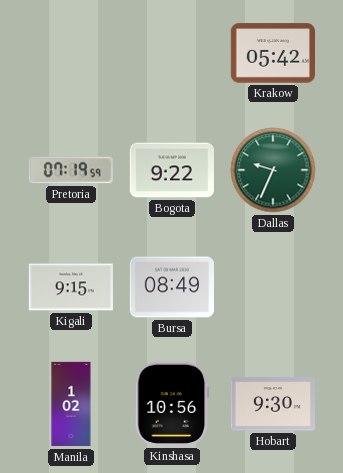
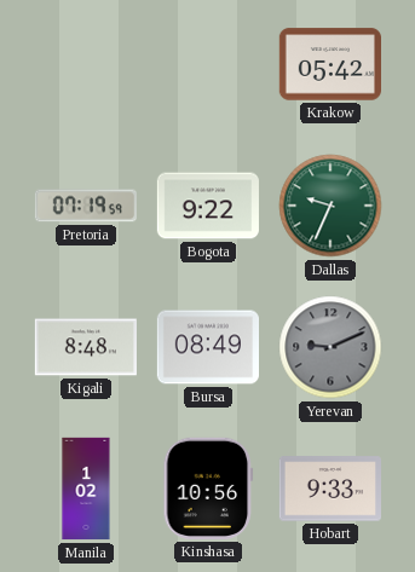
Kigali: 9:15 -> 8:48
Yerevan: none -> 9:11
Hobart: 9:30 -> 9:33
